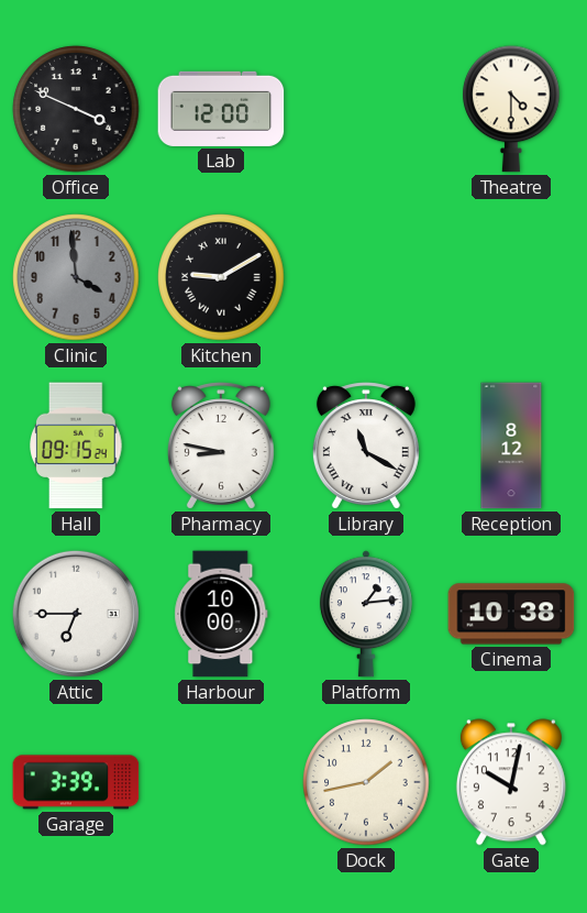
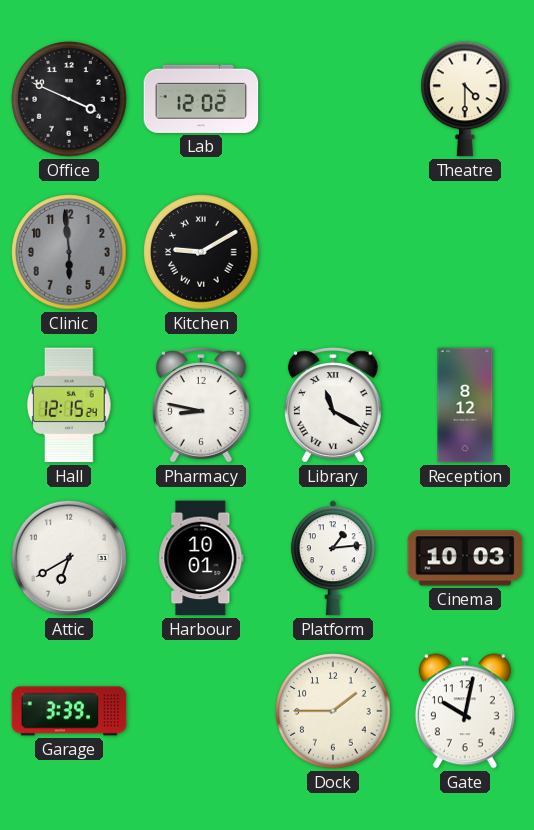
Lab: 12:00 -> 12:02
Clinic: 3:59 -> 5:59
Hall: 09:15 -> 12:15
Attic: 6:45 -> 6:40
Harbour: 10:00 -> 10:01
Cinema: 10:38 -> 10:03
Dock: 1:43 -> 1:45
